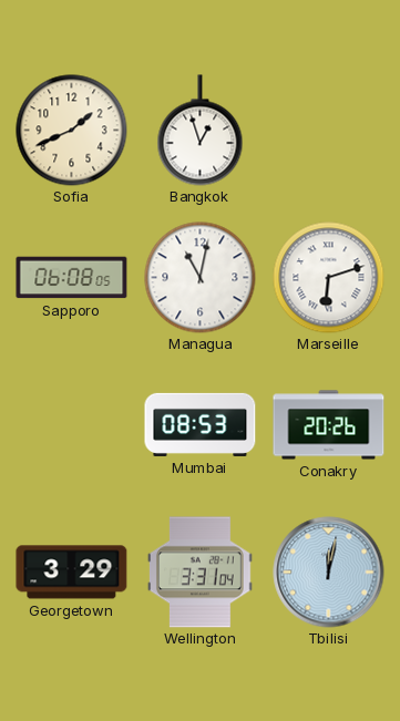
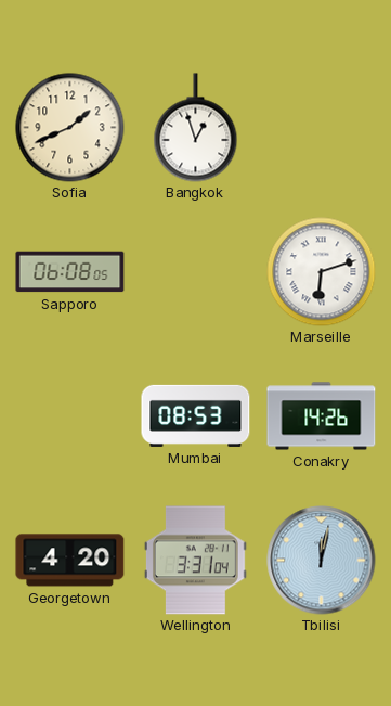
Managua: 11:02 -> none
Conakry: 20:26 -> 14:26
Georgetown: 3:29 -> 4:20
